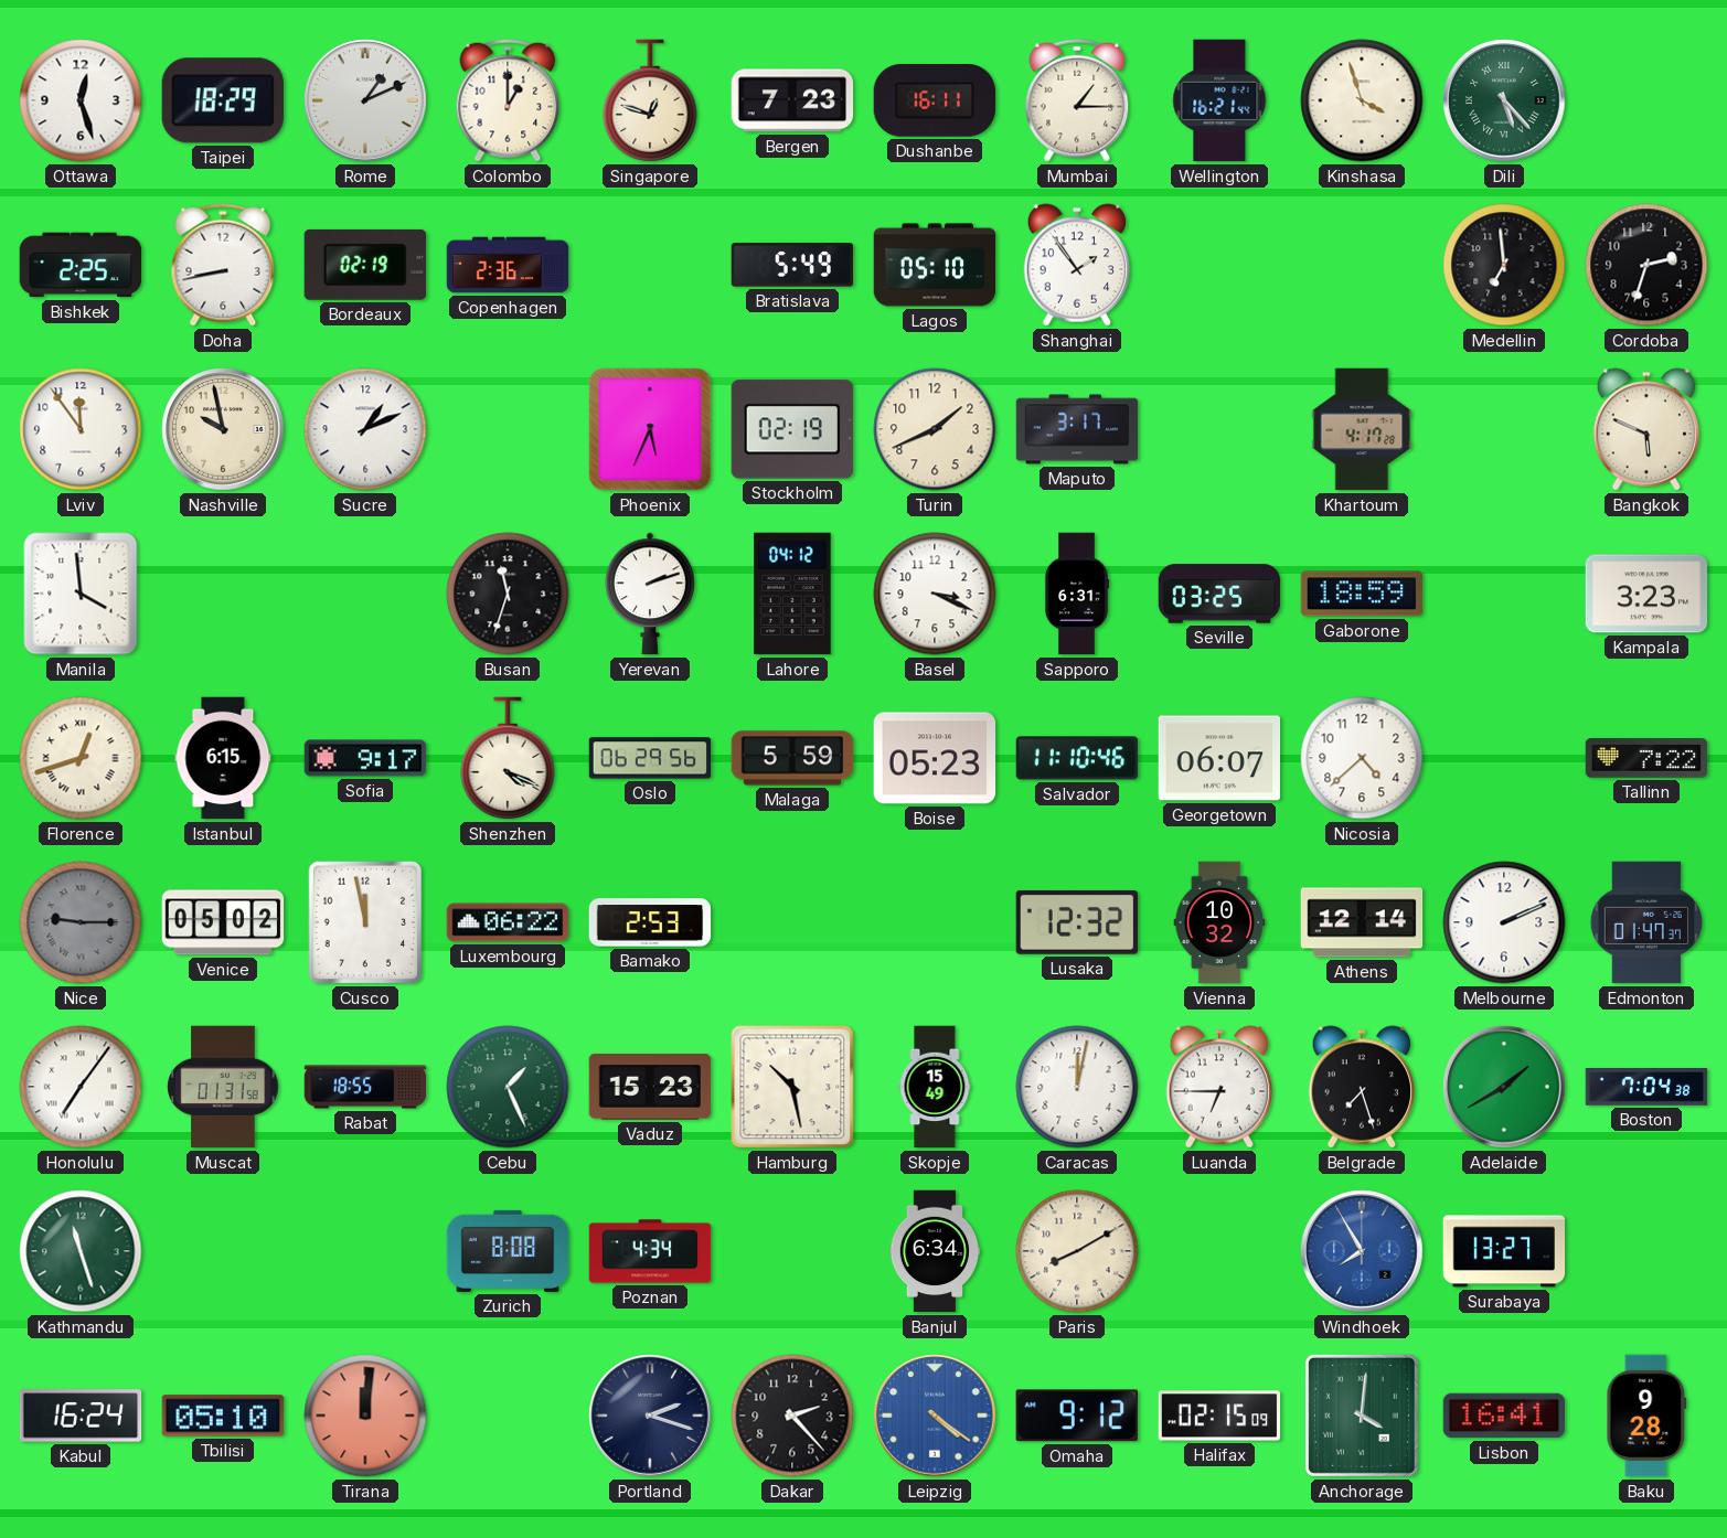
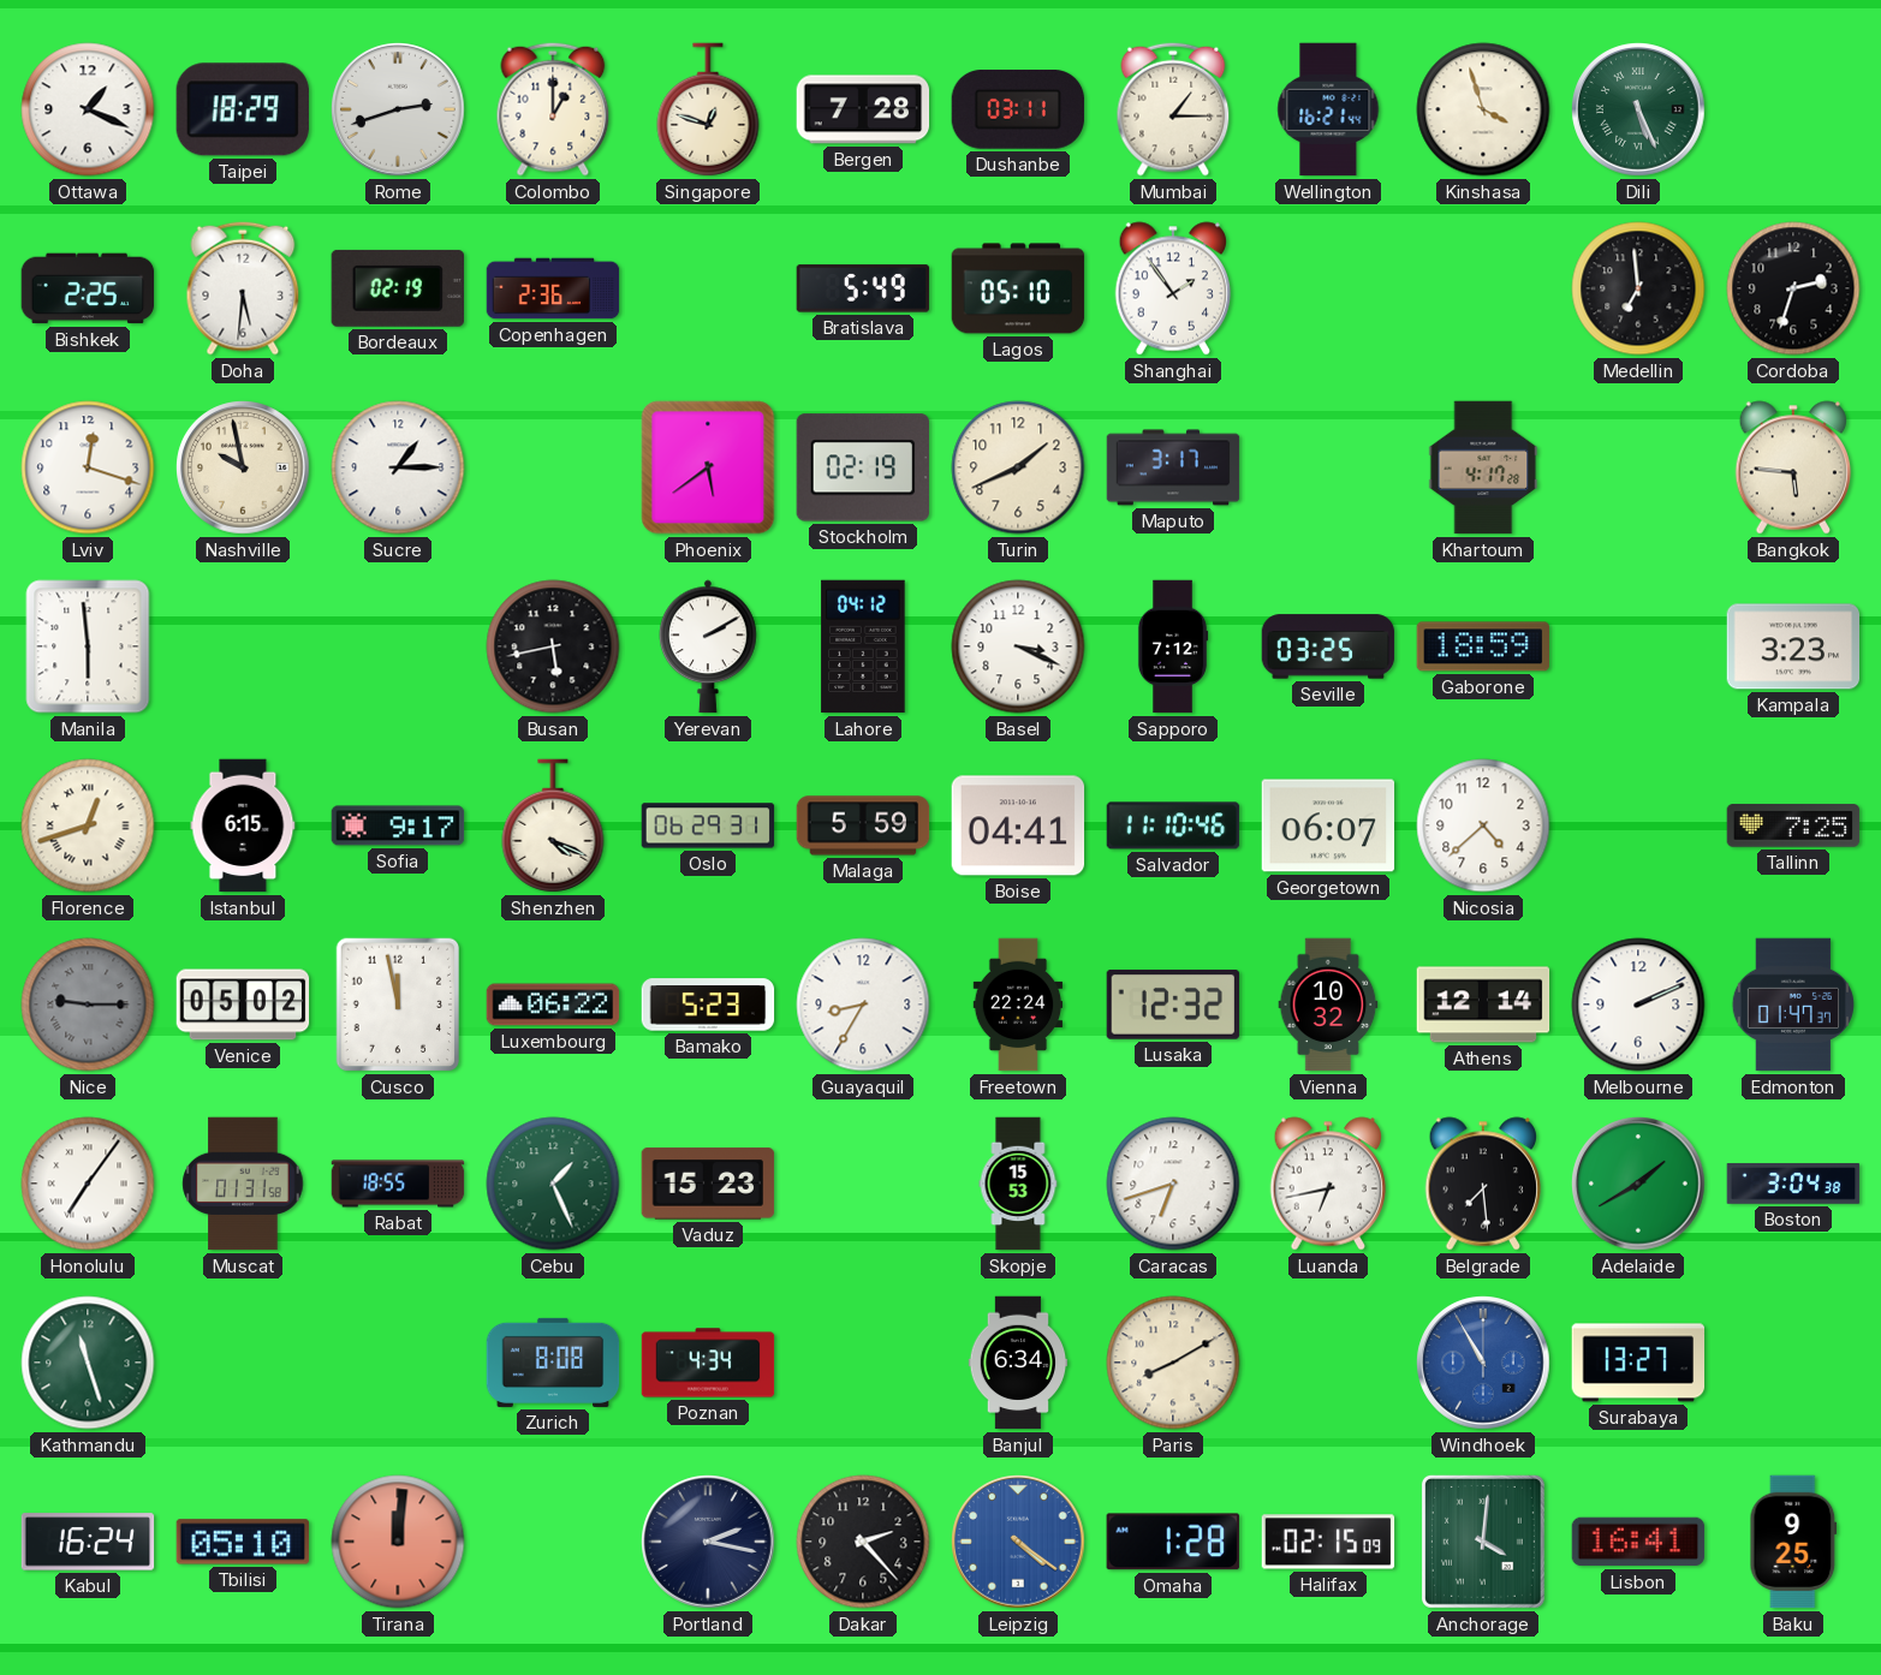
Ottawa: 12:27 -> 1:19
Rome: 1:11 -> 2:42
Bergen: 7:23 -> 7:28
Dushanbe: 16:11 -> 03:11
Dili: 5:23 -> 5:26
Doha: 8:43 -> 5:31
Lviv: 11:54 -> 12:18
Sucre: 1:11 -> 1:15
Phoenix: 5:34 -> 5:39
Bangkok: 5:49 -> 5:46
Manila: 3:59 -> 5:59
Busan: 11:33 -> 5:43
Yerevan: 2:12 -> 2:10
Sapporo: 6:31 -> 7:12
Oslo: 06:29:56 -> 06:29:31
Boise: 05:23 -> 04:41
Tallinn: 7:22 -> 7:25
Bamako: 2:53 -> 5:23
Guayaquil: none -> 8:35
Freetown: none -> 22:24
Hamburg: 10:28 -> none
Skopje: 15:49 -> 15:53
Caracas: 12:02 -> 6:42
Luanda: 6:45 -> 6:43
Belgrade: 7:27 -> 7:29
Boston: 7:04 -> 3:04
Windhoek: 7:55 -> 10:55
Portland: 2:18 -> 2:17
Omaha: 9:12 -> 1:28
Baku: 9:28 -> 9:25
